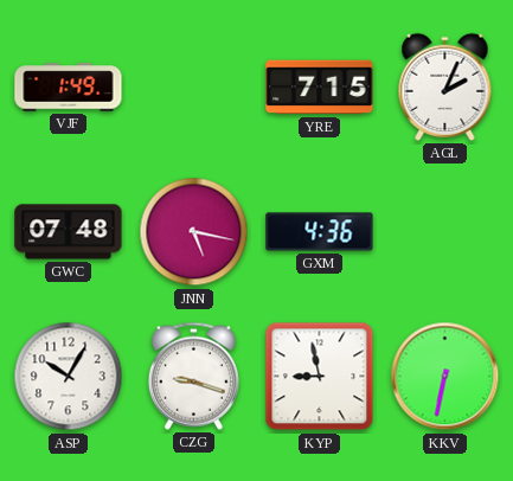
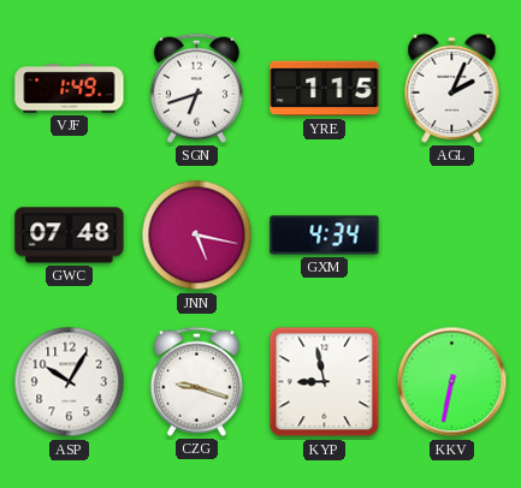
SGN: none -> 6:42
YRE: 7:15 -> 1:15
GXM: 4:36 -> 4:34
